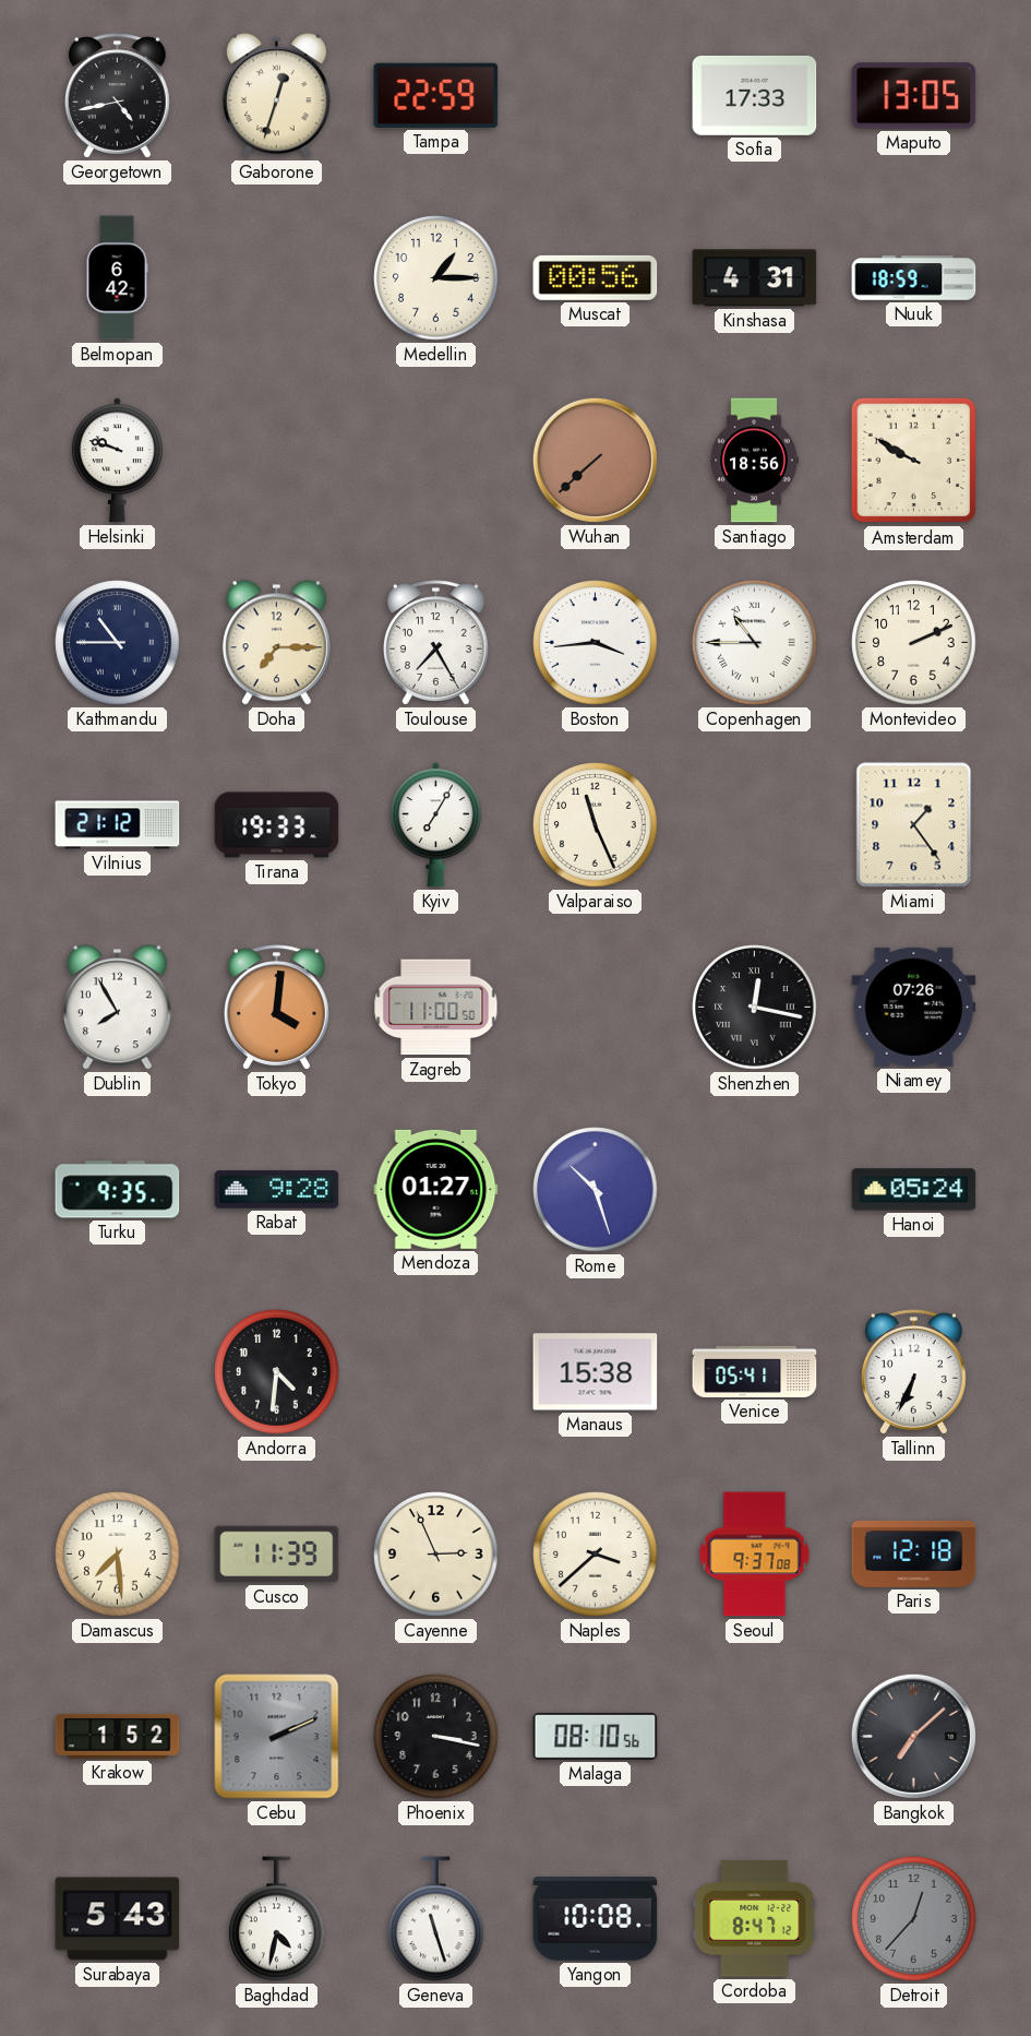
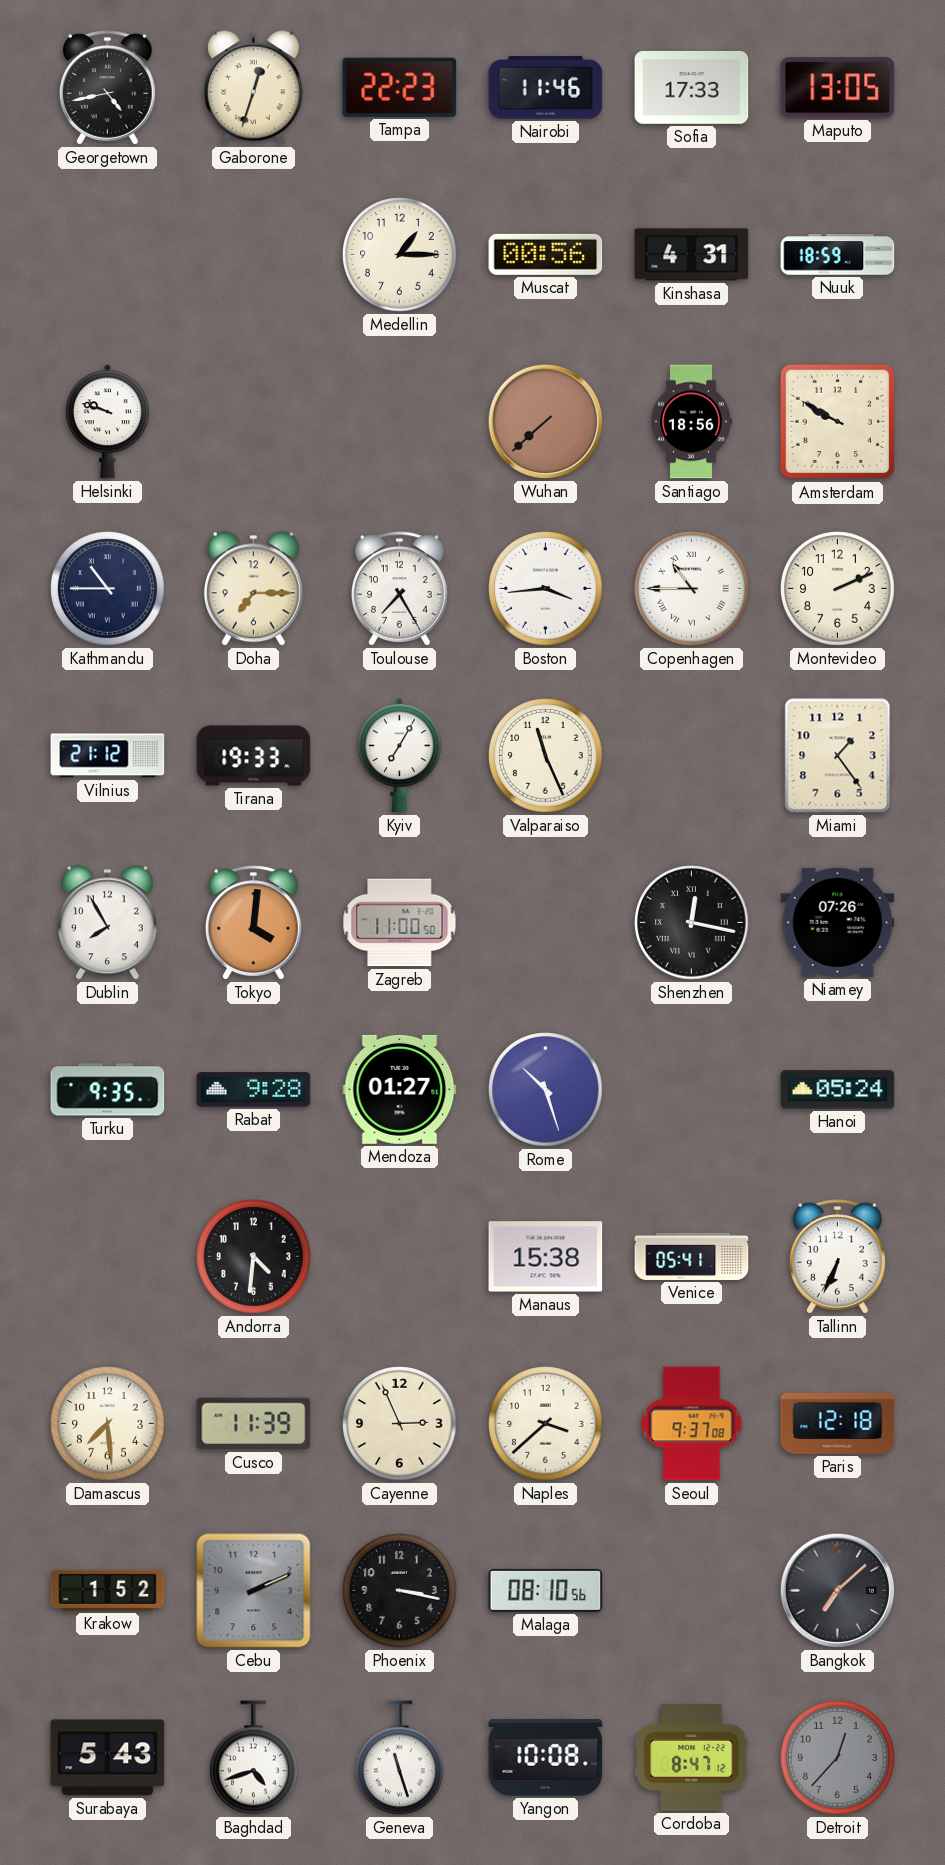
Tampa: 22:59 -> 22:23
Nairobi: none -> 11:46
Belmopan: 6:42 -> none
Baghdad: 4:32 -> 4:42
